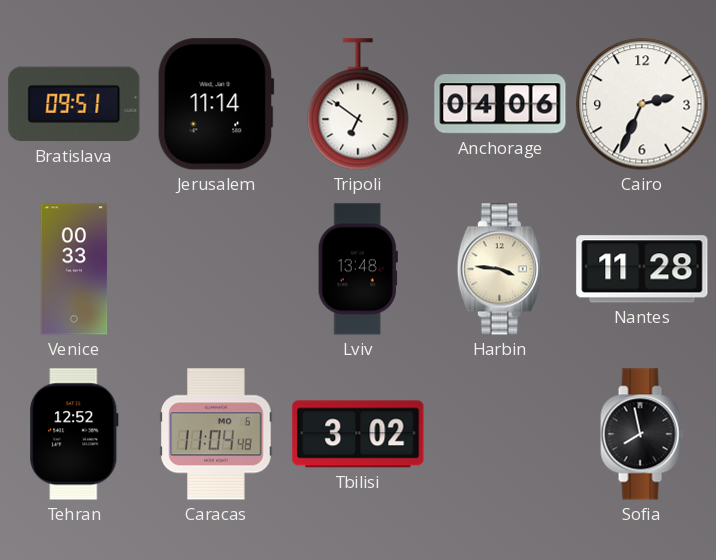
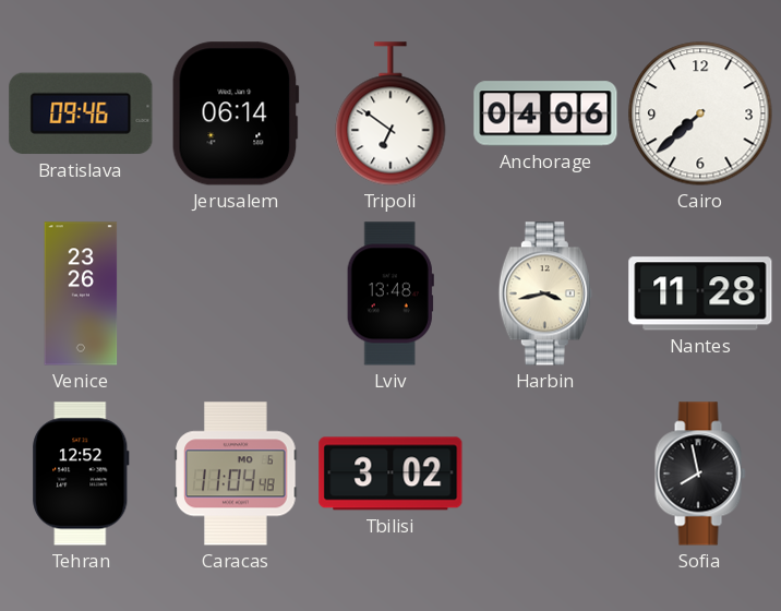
Bratislava: 09:51 -> 09:46
Jerusalem: 11:14 -> 06:14
Cairo: 2:34 -> 7:38
Venice: 00:33 -> 23:26
Harbin: 3:46 -> 3:43
